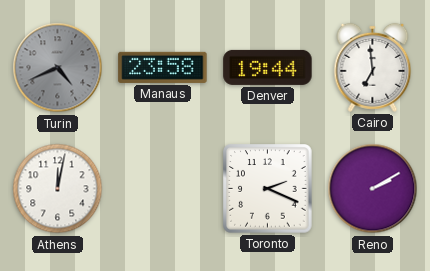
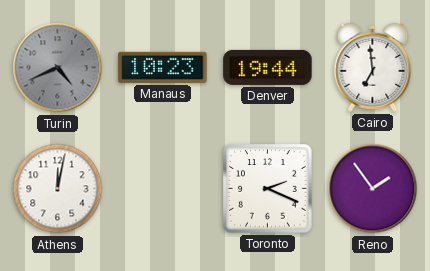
Manaus: 23:58 -> 10:23
Reno: 2:10 -> 1:54
